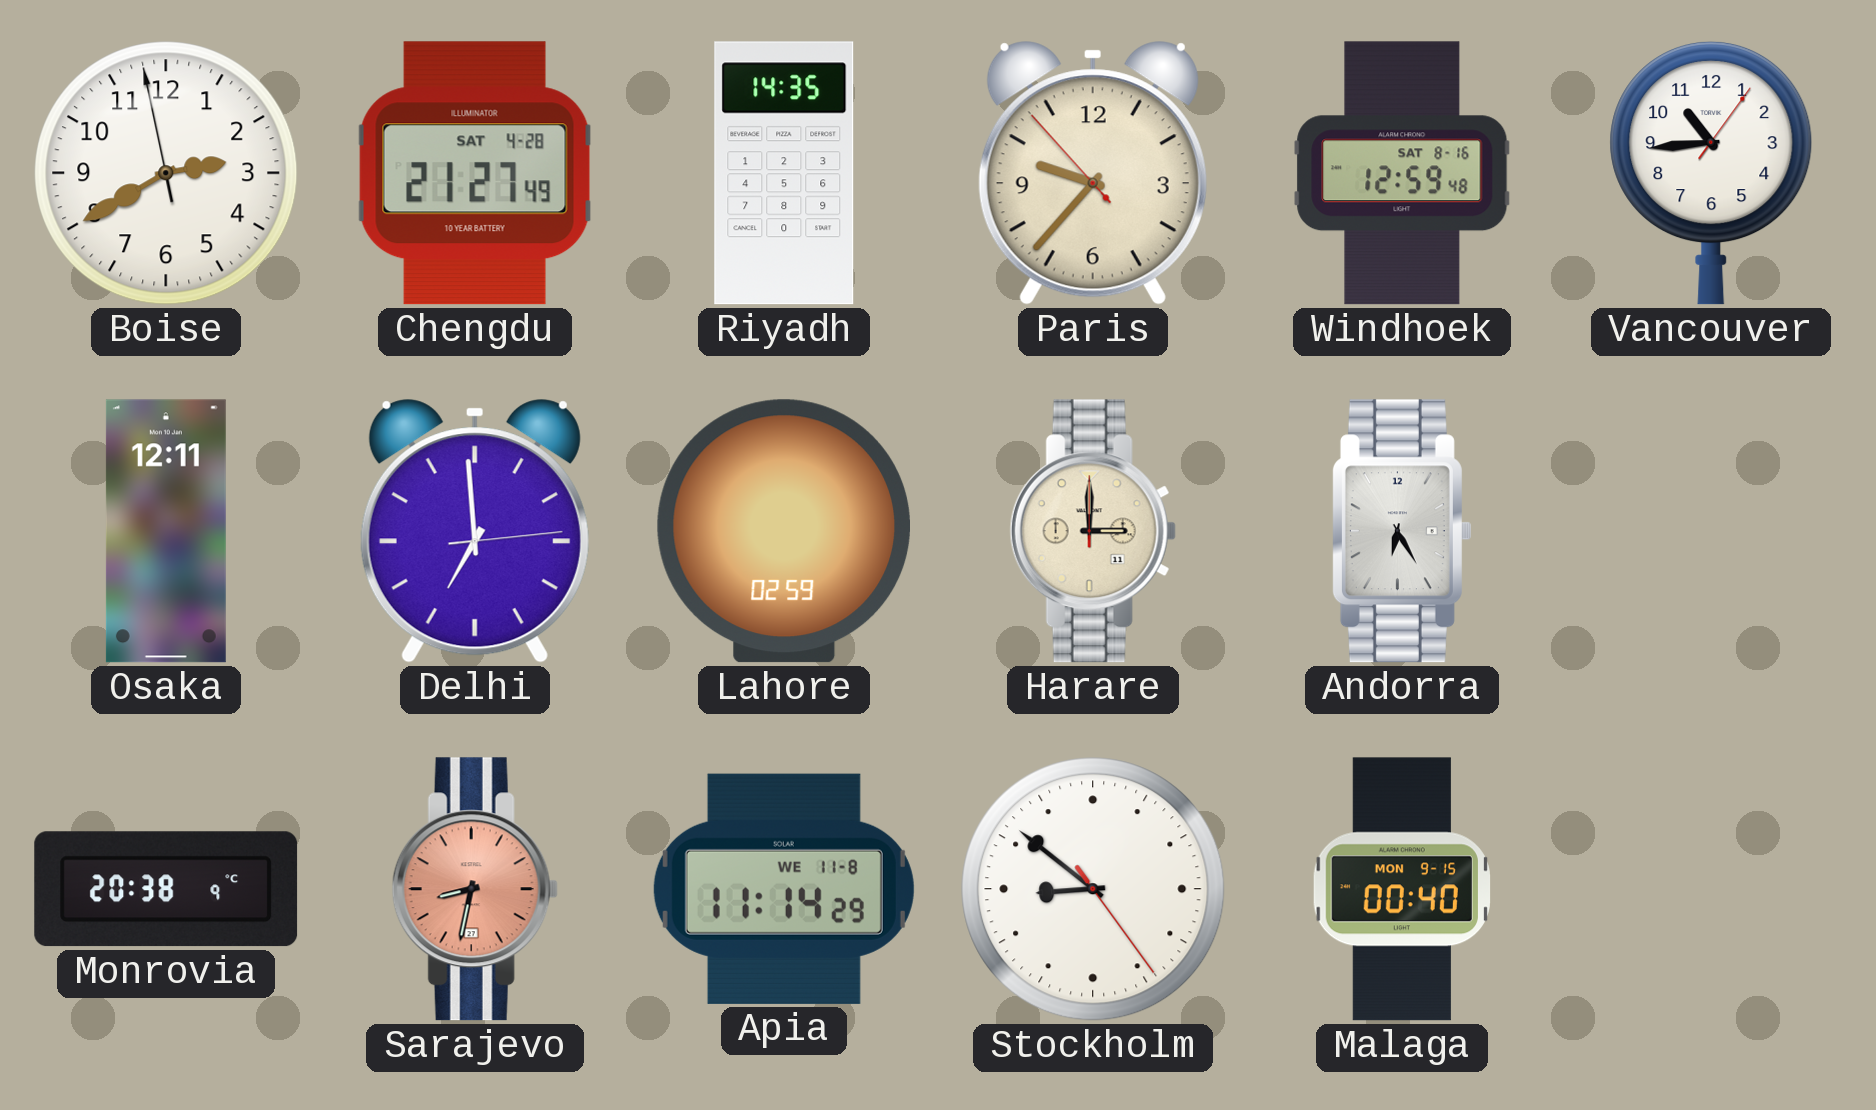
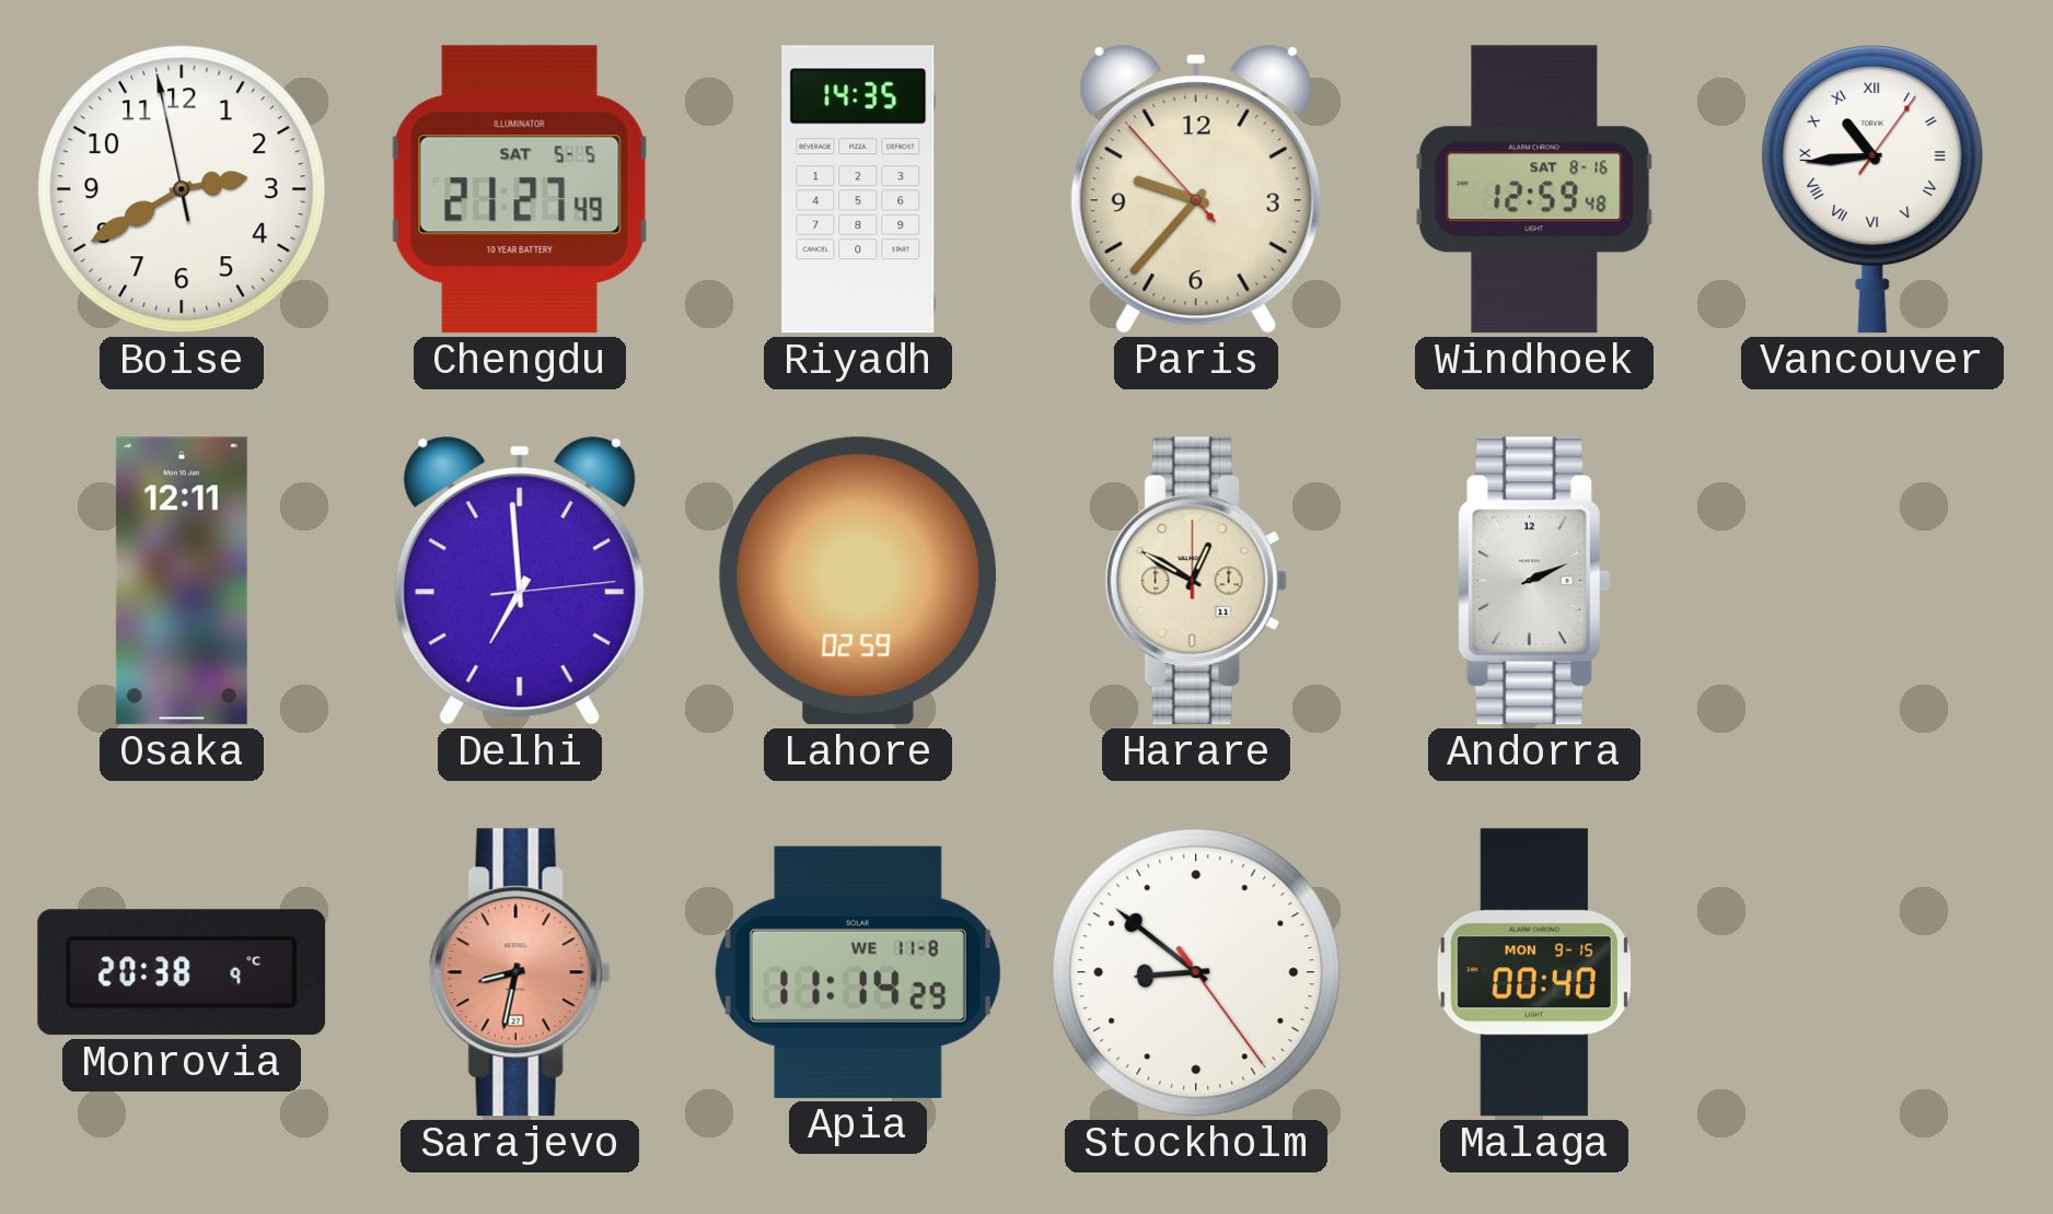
Chengdu date: SAT 4-28 -> SAT 5-5
Vancouver numerals: Arabic -> Roman
Harare: 3:00 -> 12:50
Andorra: 6:25 -> 2:11
